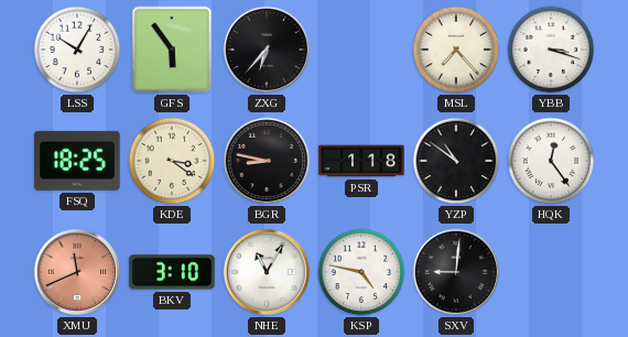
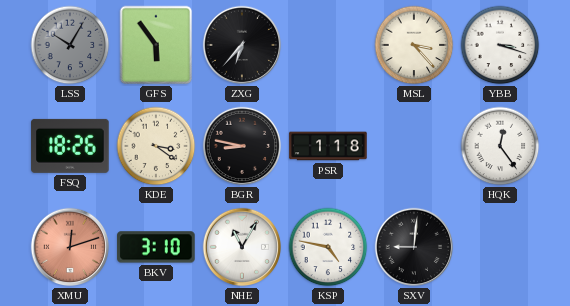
LSS dial: white -> grey
MSL: 7:23 -> 3:23
FSQ: 18:25 -> 18:26
YZP: 10:51 -> none
XMU: 11:41 -> 12:12
